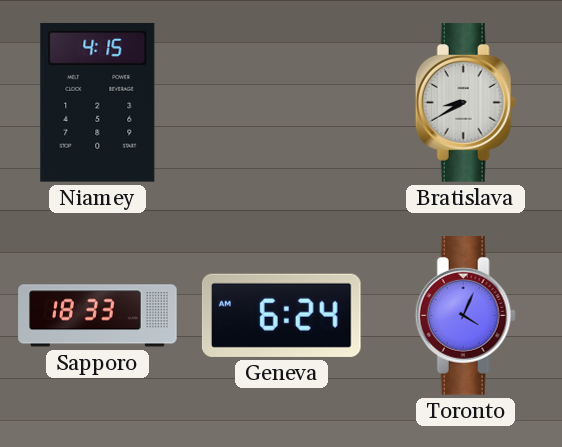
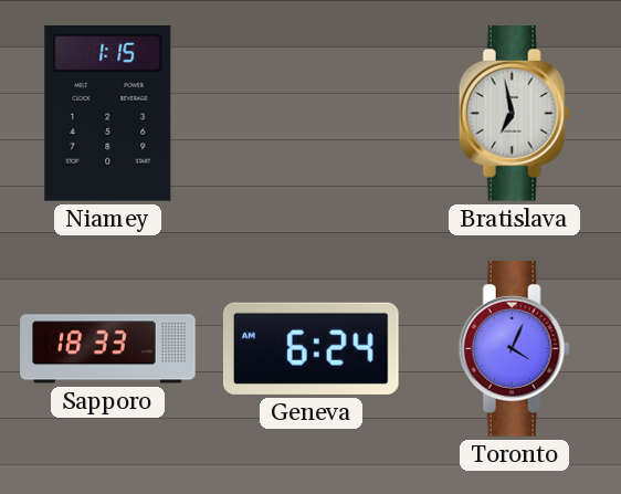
Niamey: 4:15 -> 1:15
Bratislava: 8:40 -> 6:58
